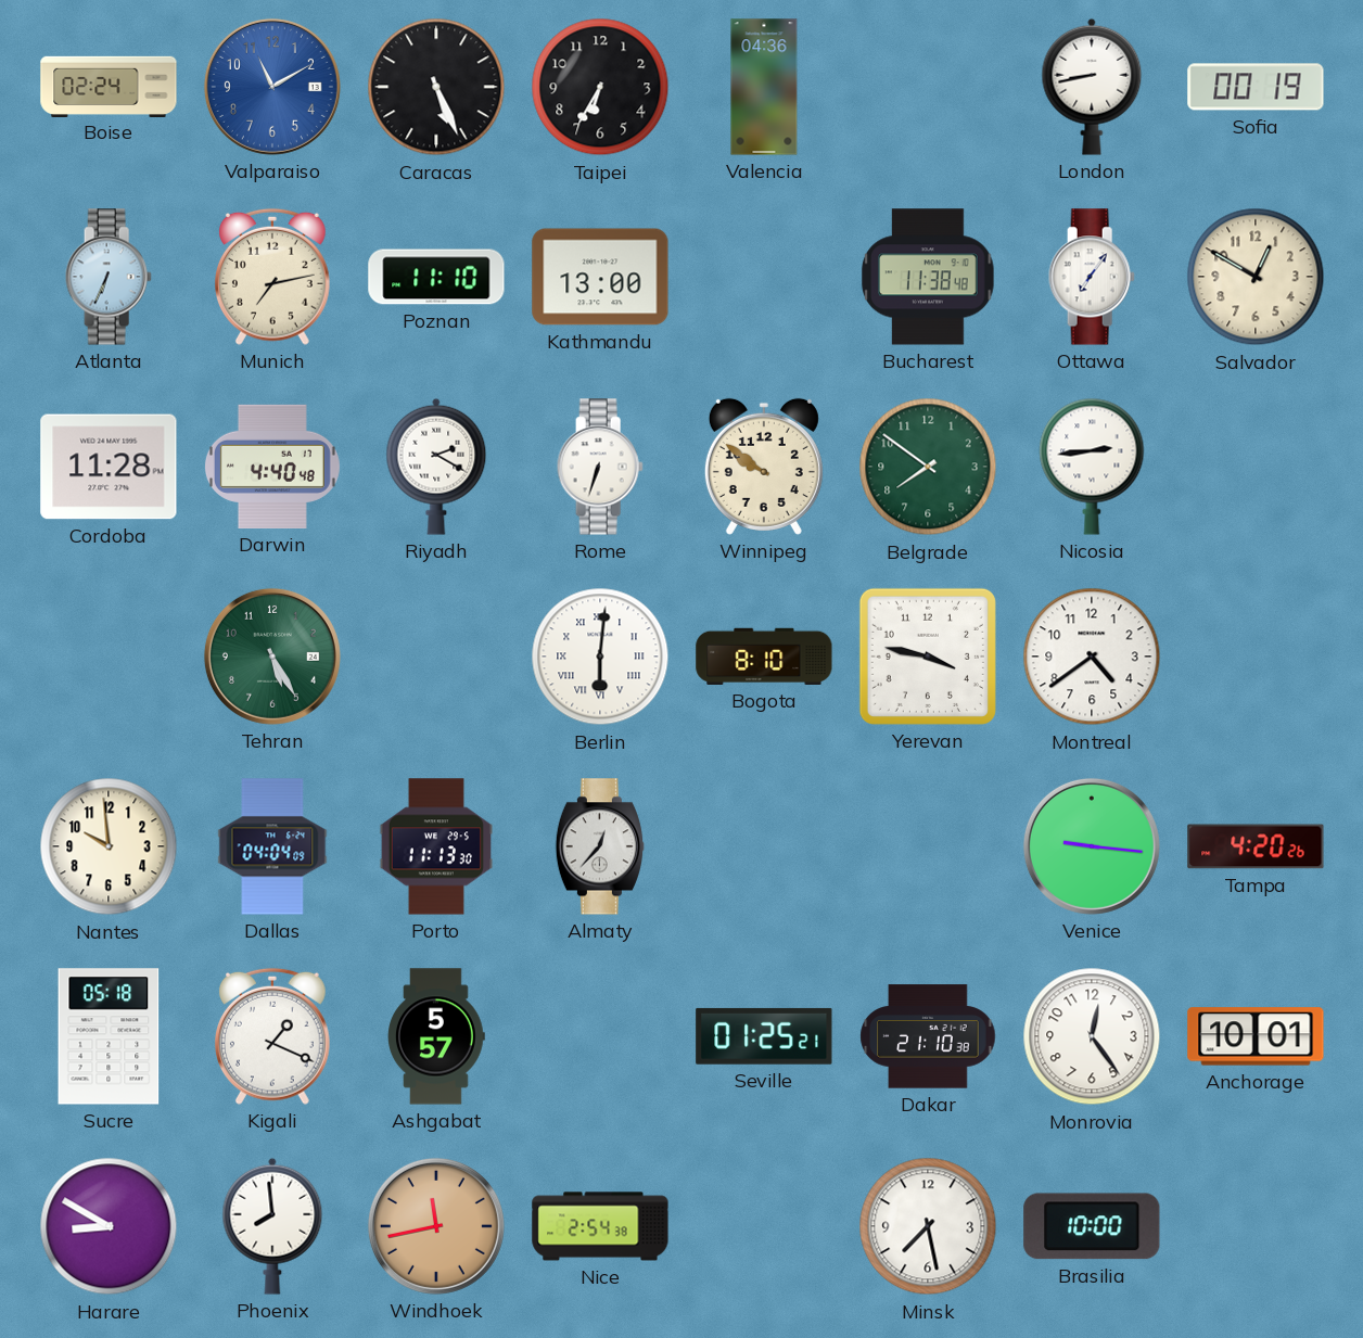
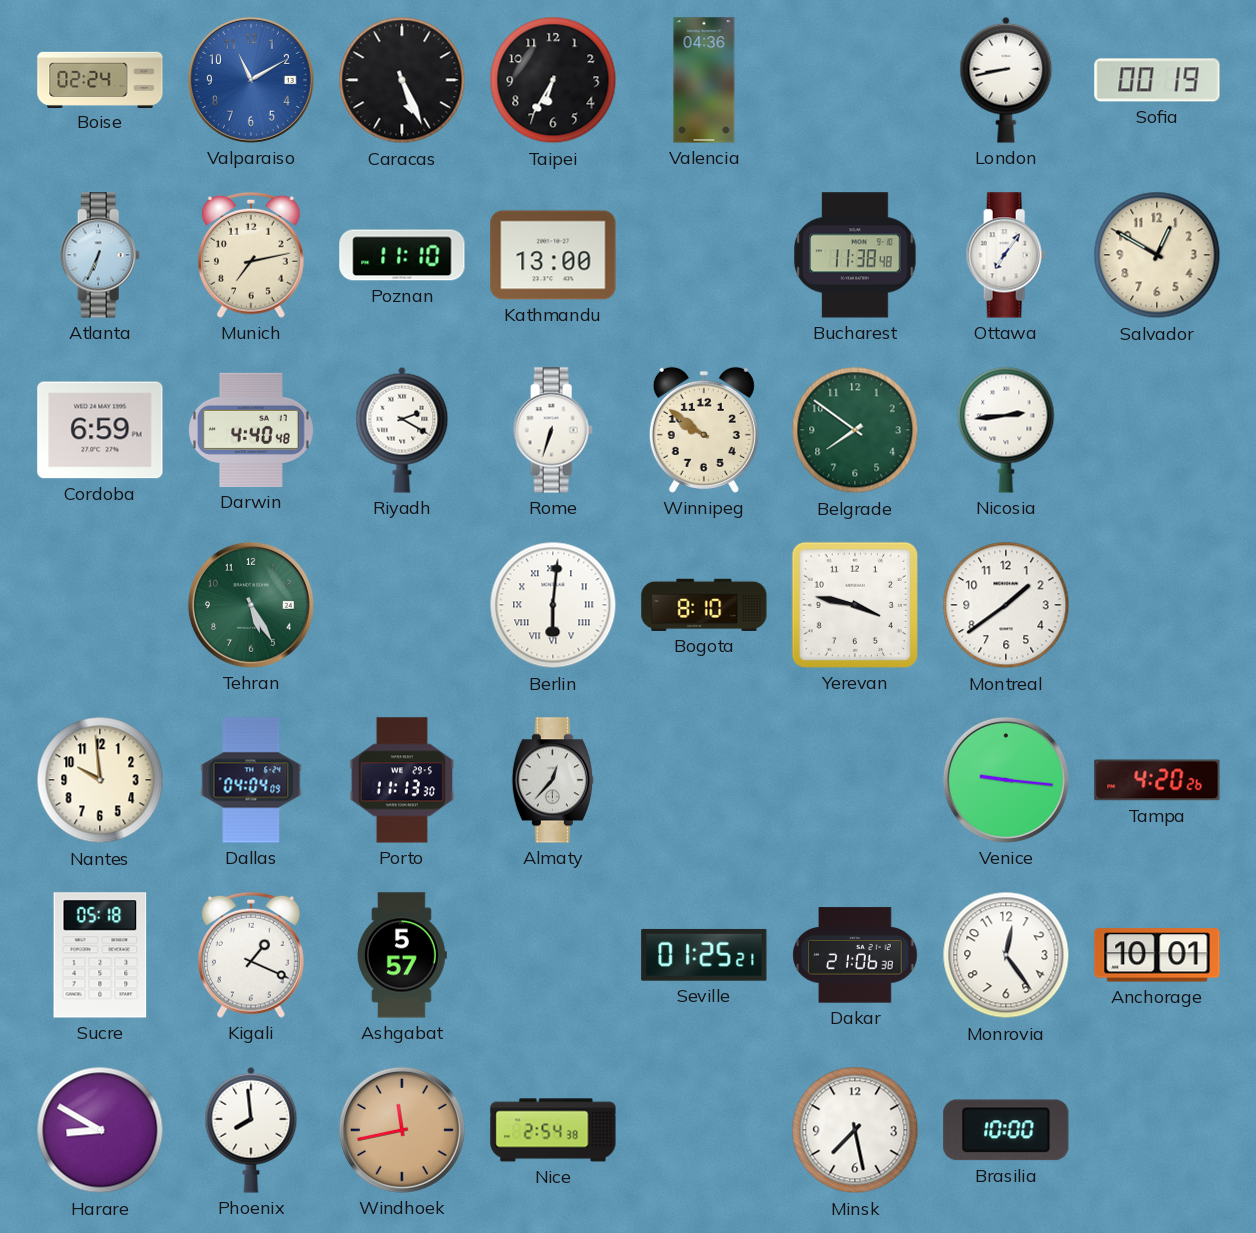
Cordoba: 11:28 -> 6:59
Montreal: 4:39 -> 1:39
Dakar: 21:10 -> 21:06
